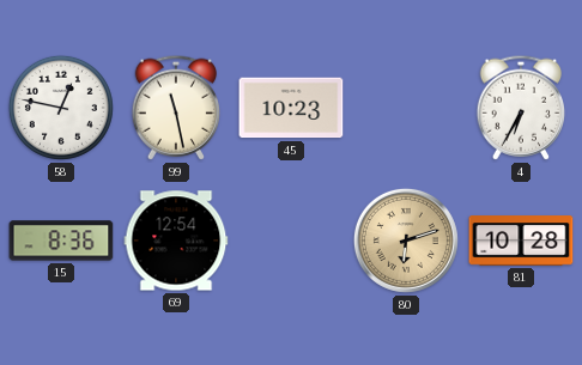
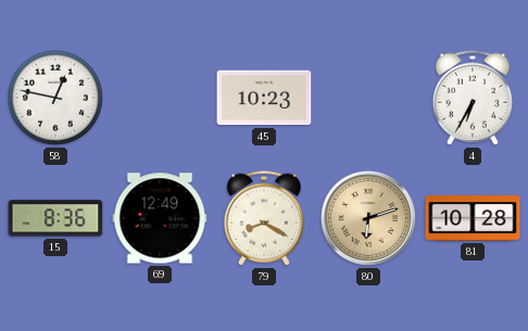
99: 11:28 -> none
69: 12:54 -> 12:49
79: none -> 8:20
